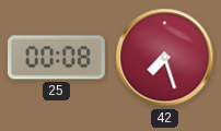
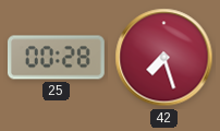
25: 00:08 -> 00:28
